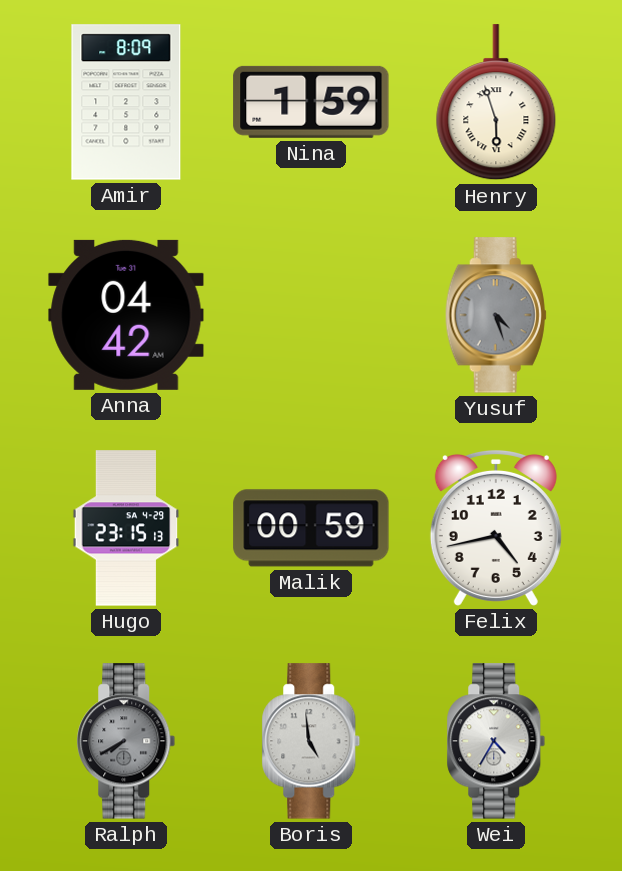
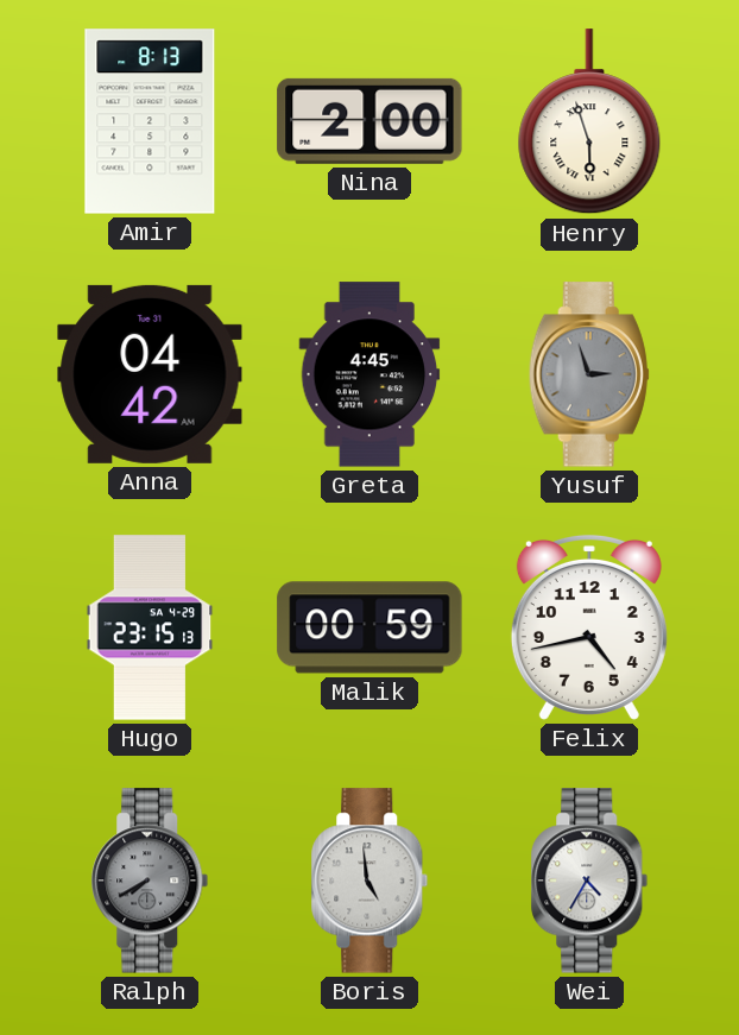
Amir: 8:09 -> 8:13
Nina: 1:59 -> 2:00
Greta: none -> 4:45
Yusuf: 4:27 -> 2:57
